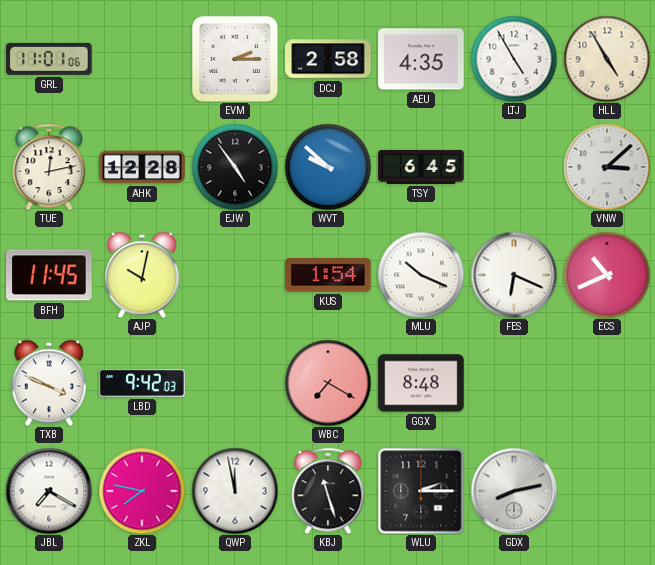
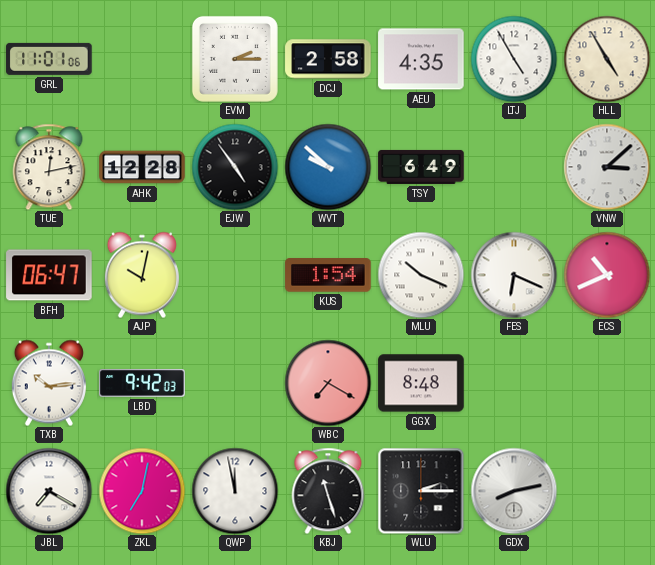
TSY: 6:45 -> 6:49
BFH: 11:45 -> 06:47
TXB: 3:49 -> 10:14
ZKL: 7:47 -> 7:02
